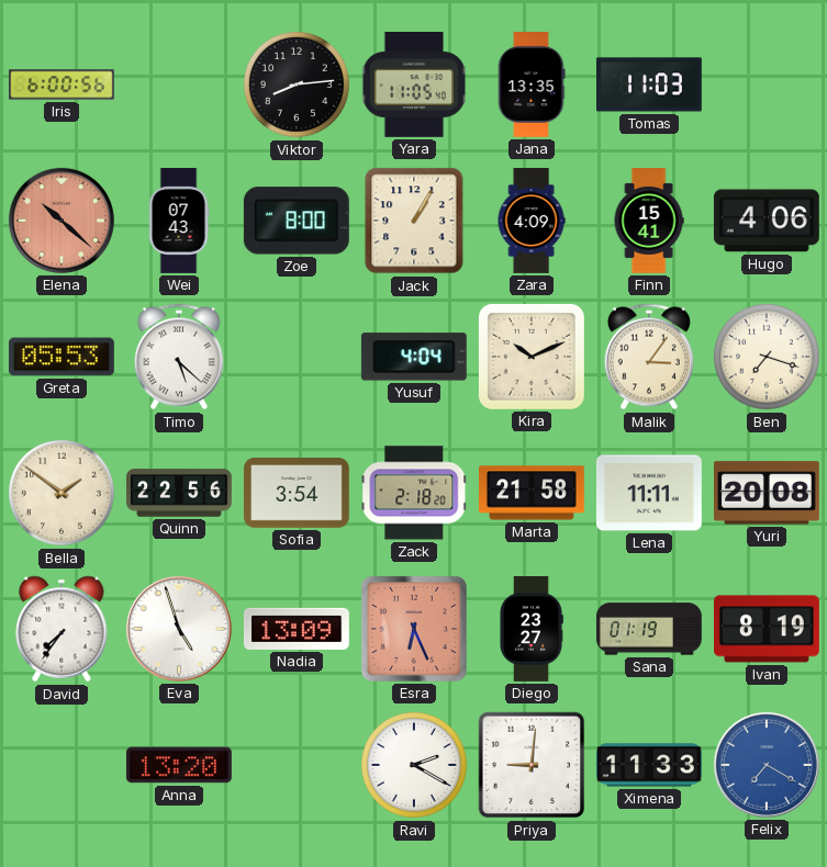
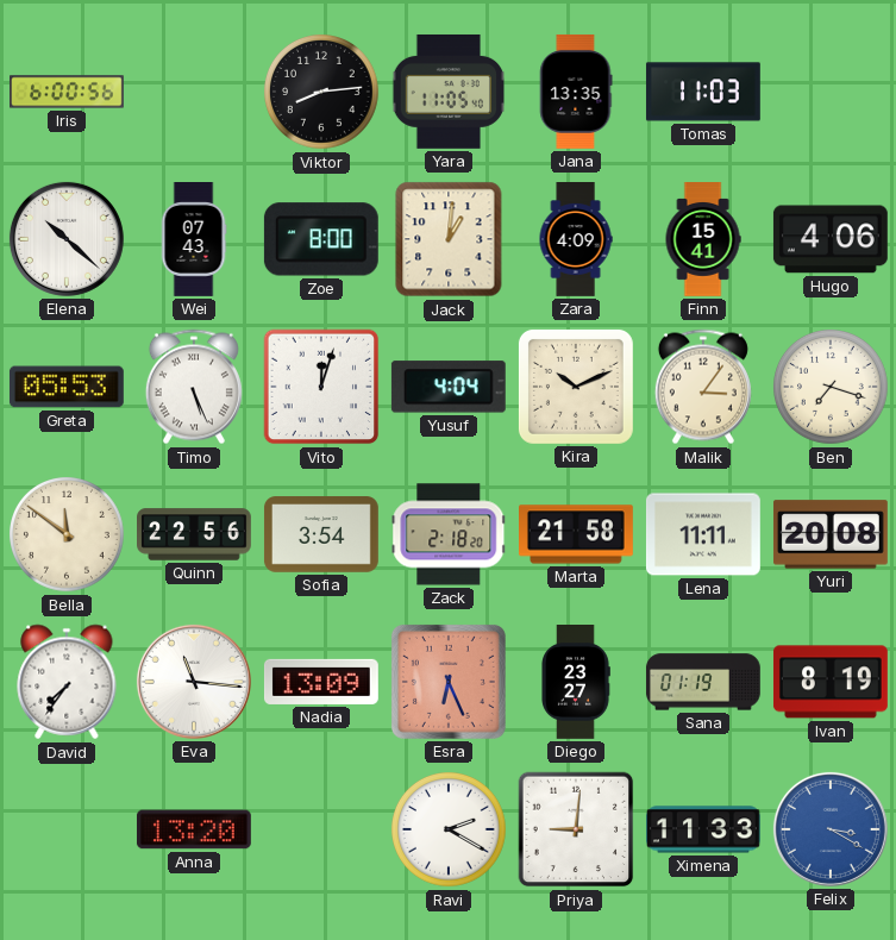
Elena dial: salmon -> white
Jack: 1:05 -> 1:01
Timo: 5:22 -> 5:26
Vito: none -> 12:03
Bella: 1:51 -> 11:51
Eva: 4:57 -> 11:16
Felix: 7:20 -> 3:20
